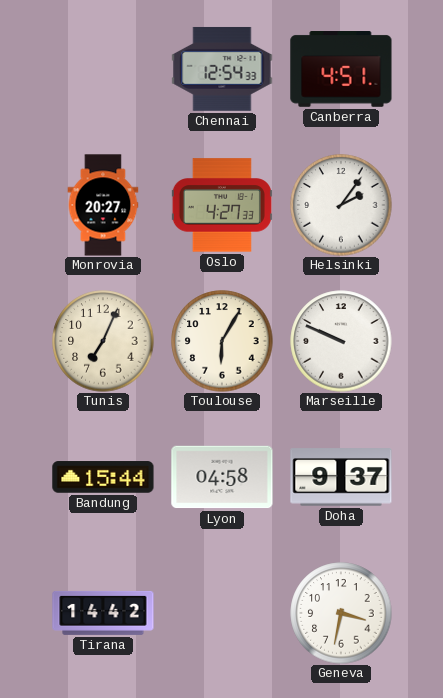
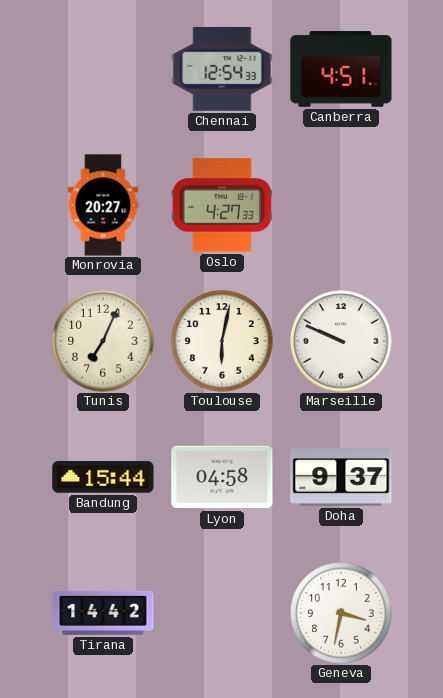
Helsinki: 2:06 -> none
Toulouse: 6:05 -> 6:02
